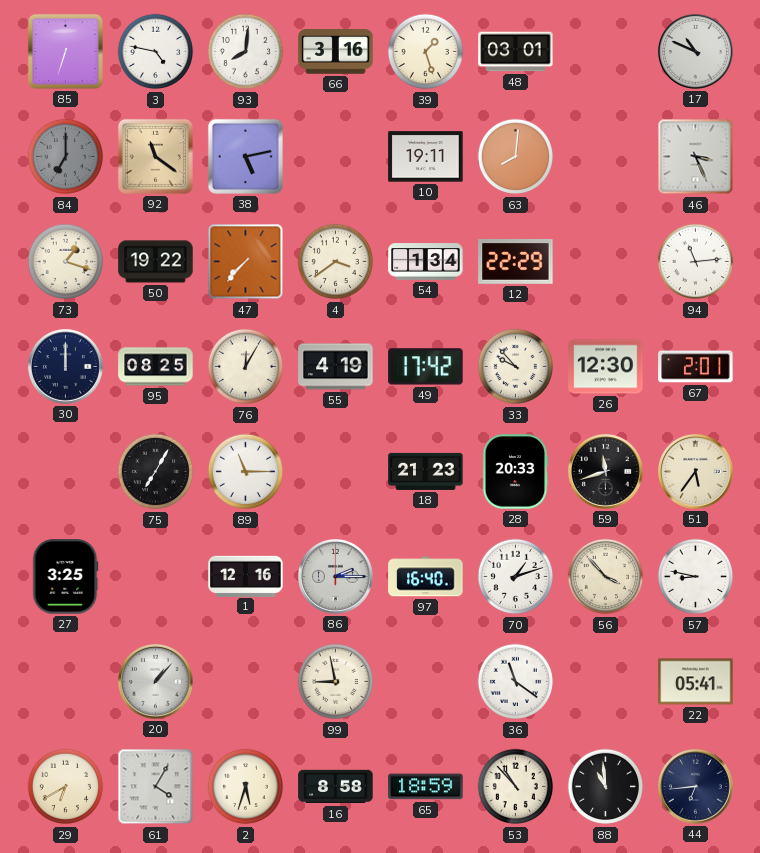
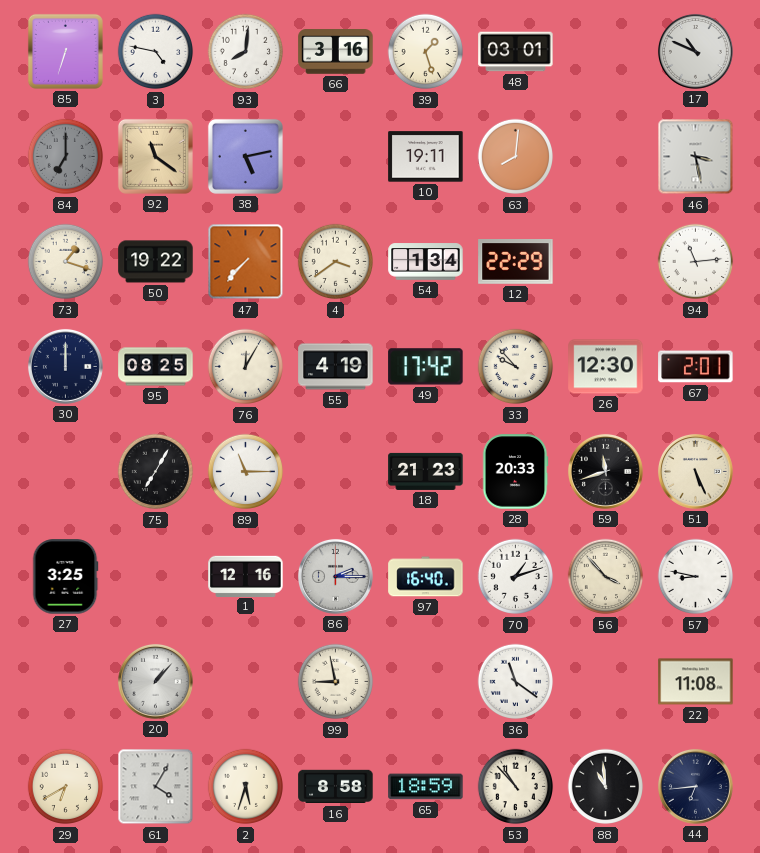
46: 3:26 -> 3:28
51: 5:36 -> 5:26
22: 05:41 -> 11:08
